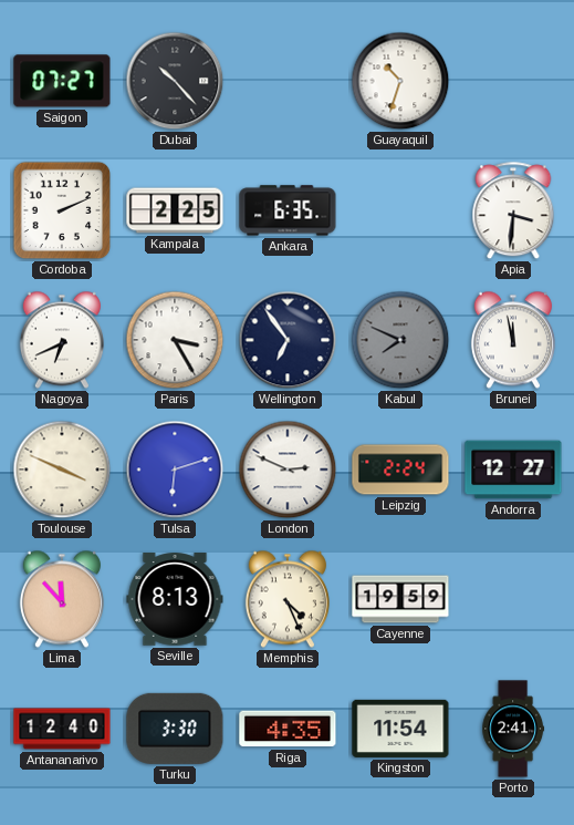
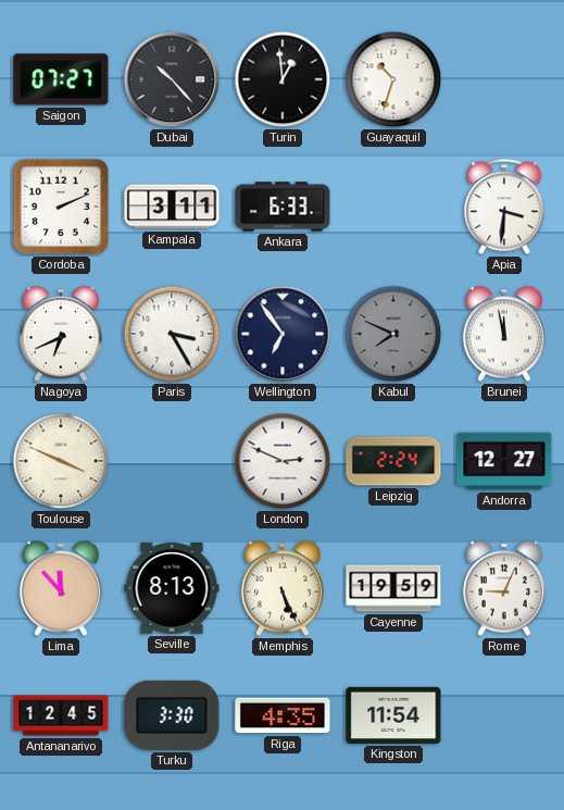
Turin: none -> 12:59
Kampala: 2:25 -> 3:11
Ankara: 6:35 -> 6:33
Tulsa: 6:12 -> none
Memphis: 4:26 -> 5:26
Rome: none -> 9:04
Antananarivo: 12:40 -> 12:45
Porto: 2:41 -> none
